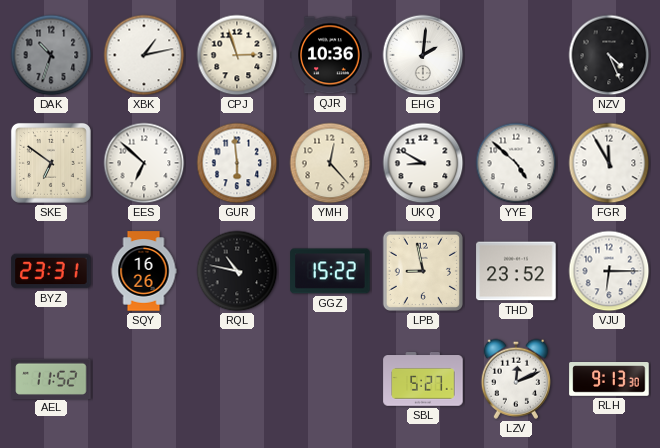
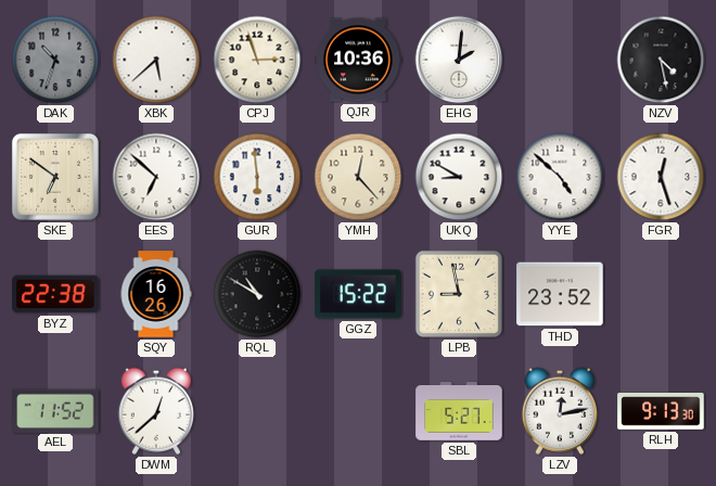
XBK: 1:13 -> 5:38
NZV: 4:26 -> 4:28
FGR: 11:55 -> 12:27
BYZ: 23:31 -> 22:38
RQL: 10:47 -> 10:50
VJU: 6:15 -> none
DWM: none -> 12:38
LZV: 12:11 -> 12:13
